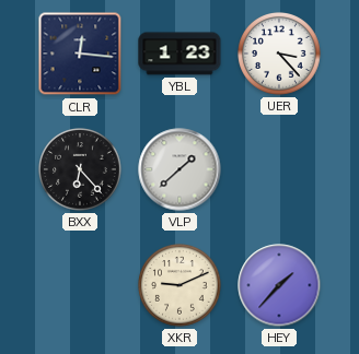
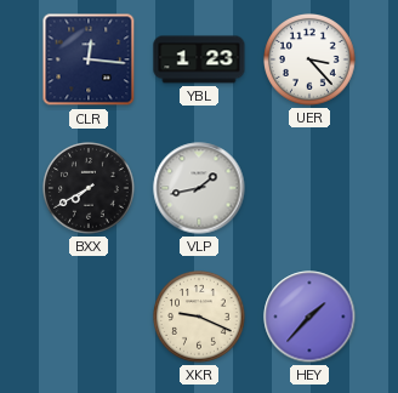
BXX: 6:23 -> 7:40
VLP: 1:38 -> 1:43
XKR: 9:11 -> 9:19
